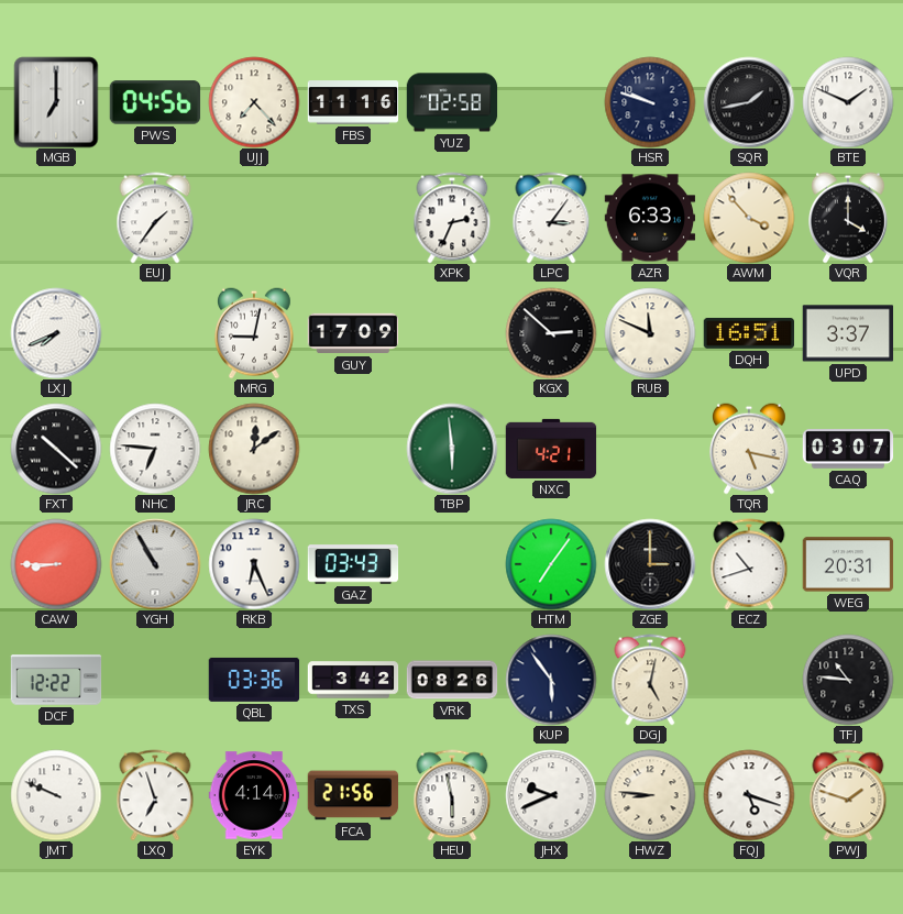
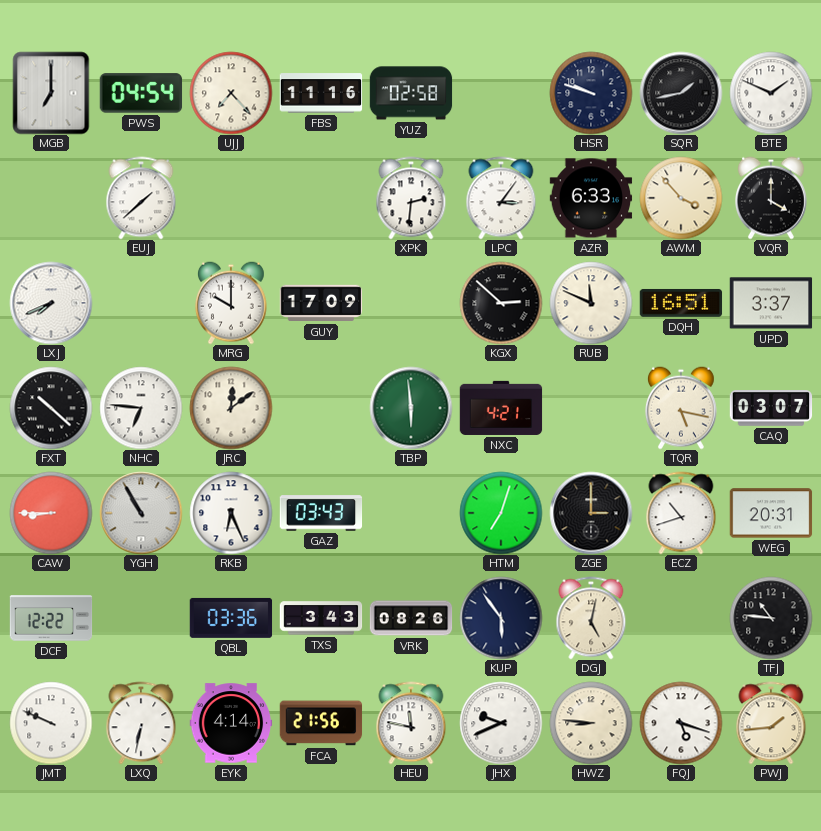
PWS: 04:56 -> 04:54
EUJ: 1:36 -> 1:38
XPK: 2:34 -> 2:31
MRG: 9:02 -> 10:00
HTM: 7:06 -> 7:03
TXS: 3:42 -> 3:43
LXQ: 6:57 -> 6:32
HEU: 5:58 -> 11:47
PWJ: 1:48 -> 1:44
